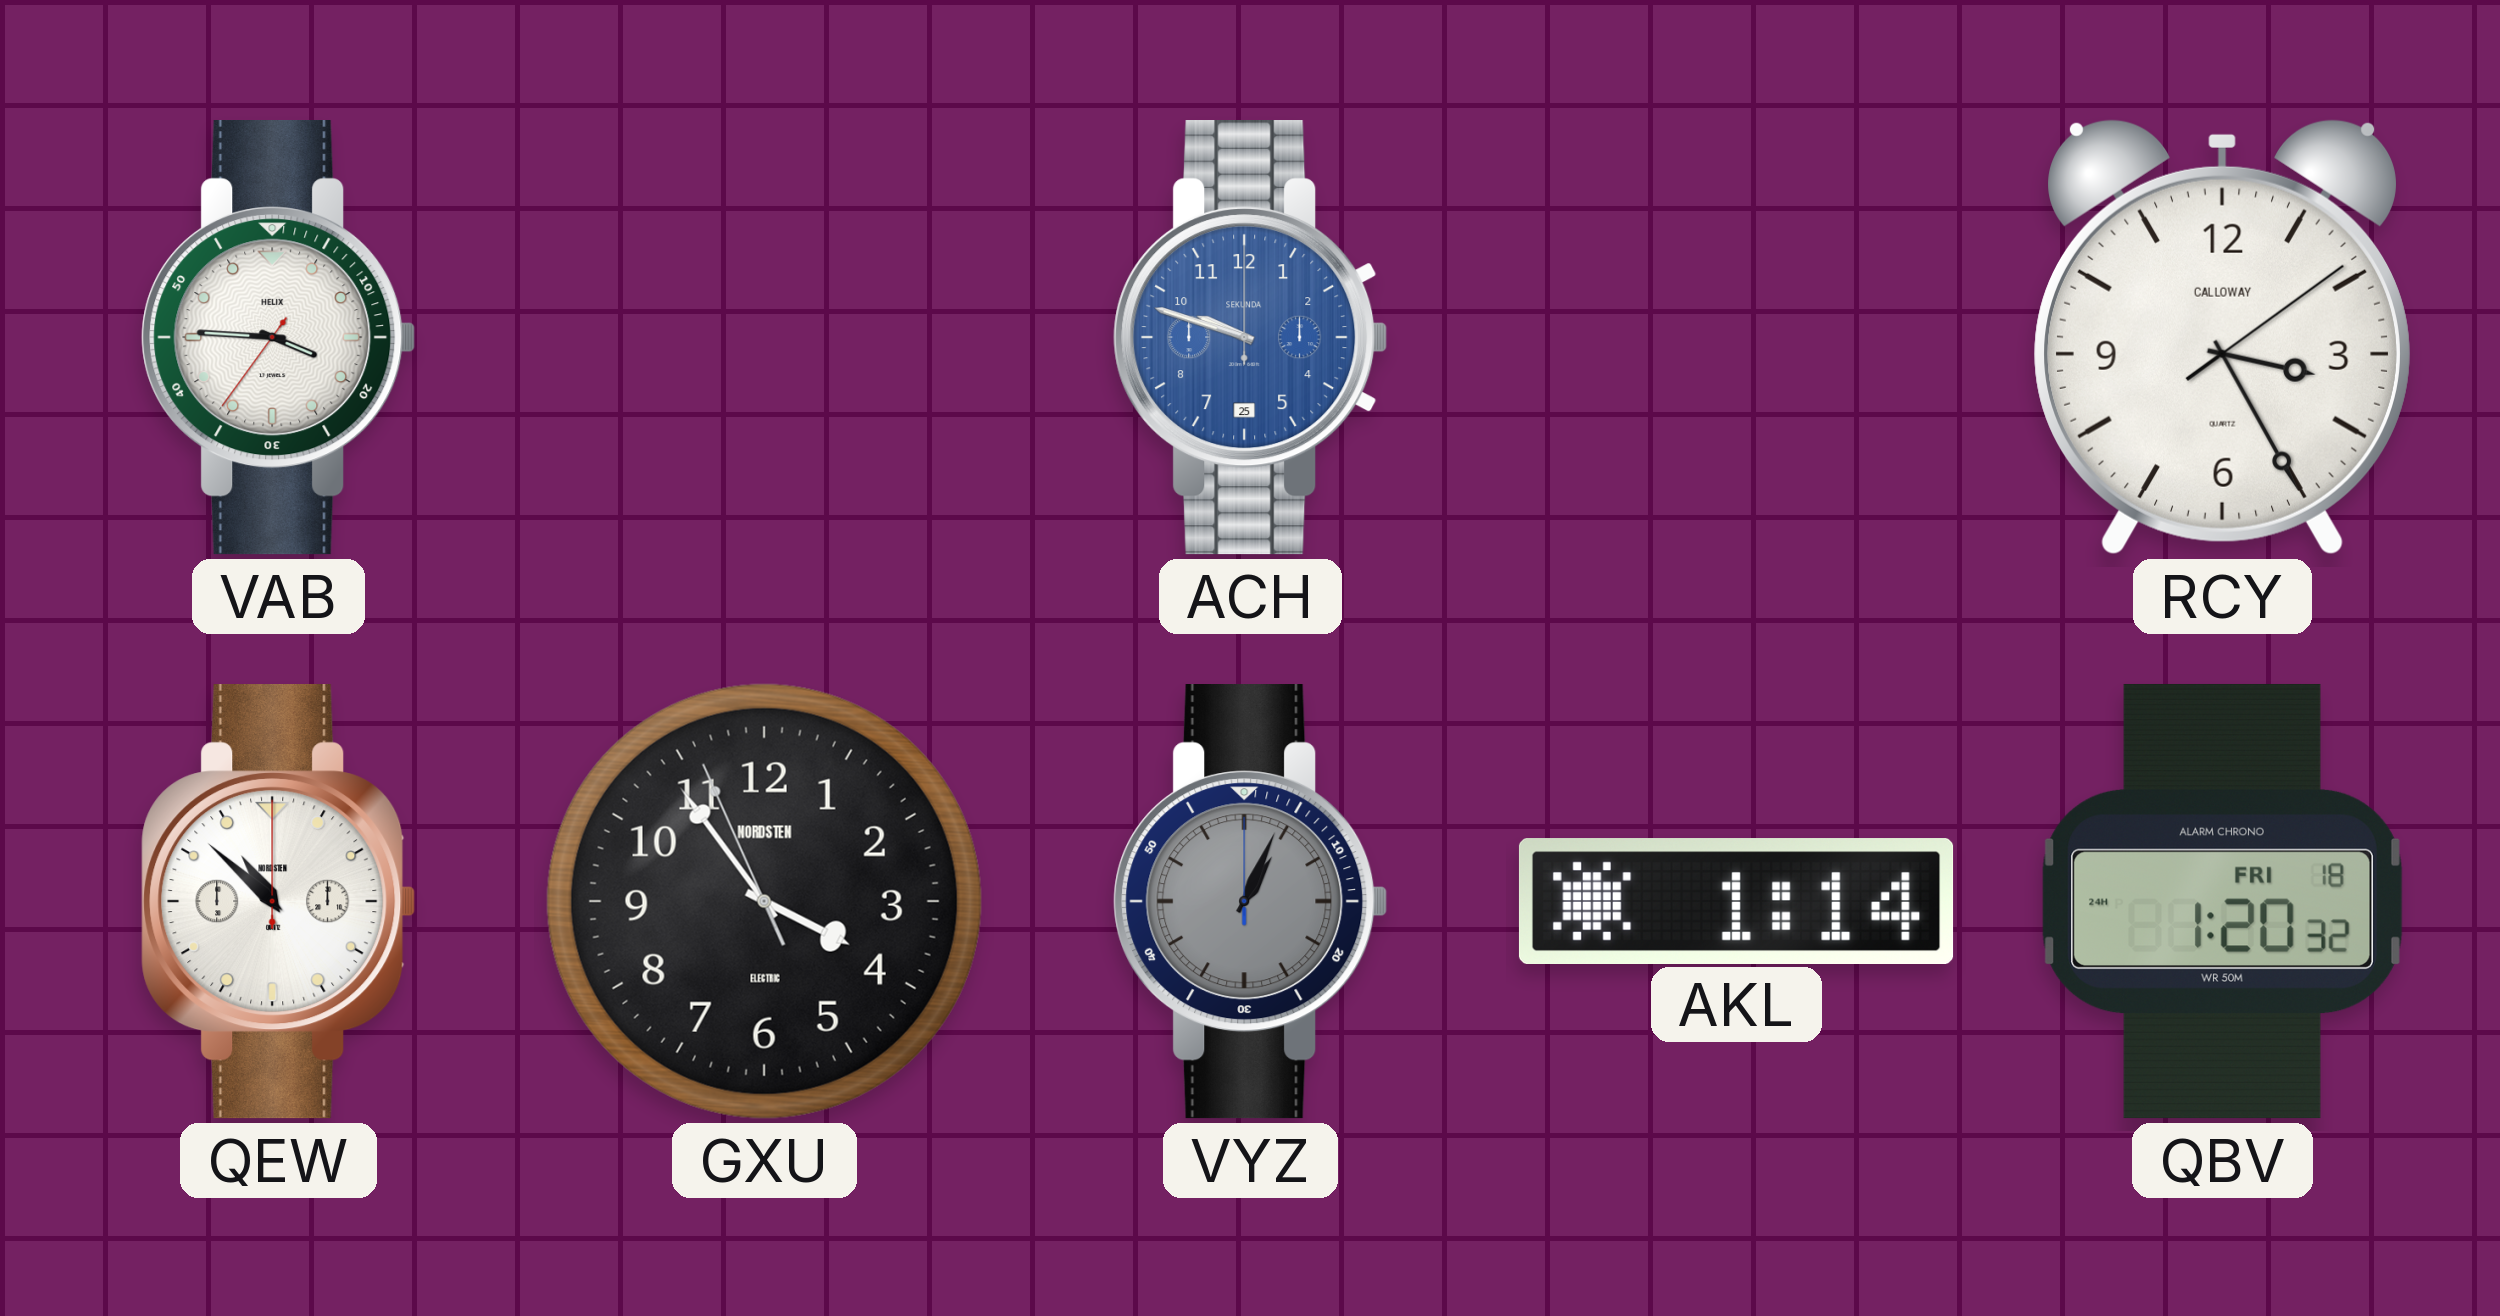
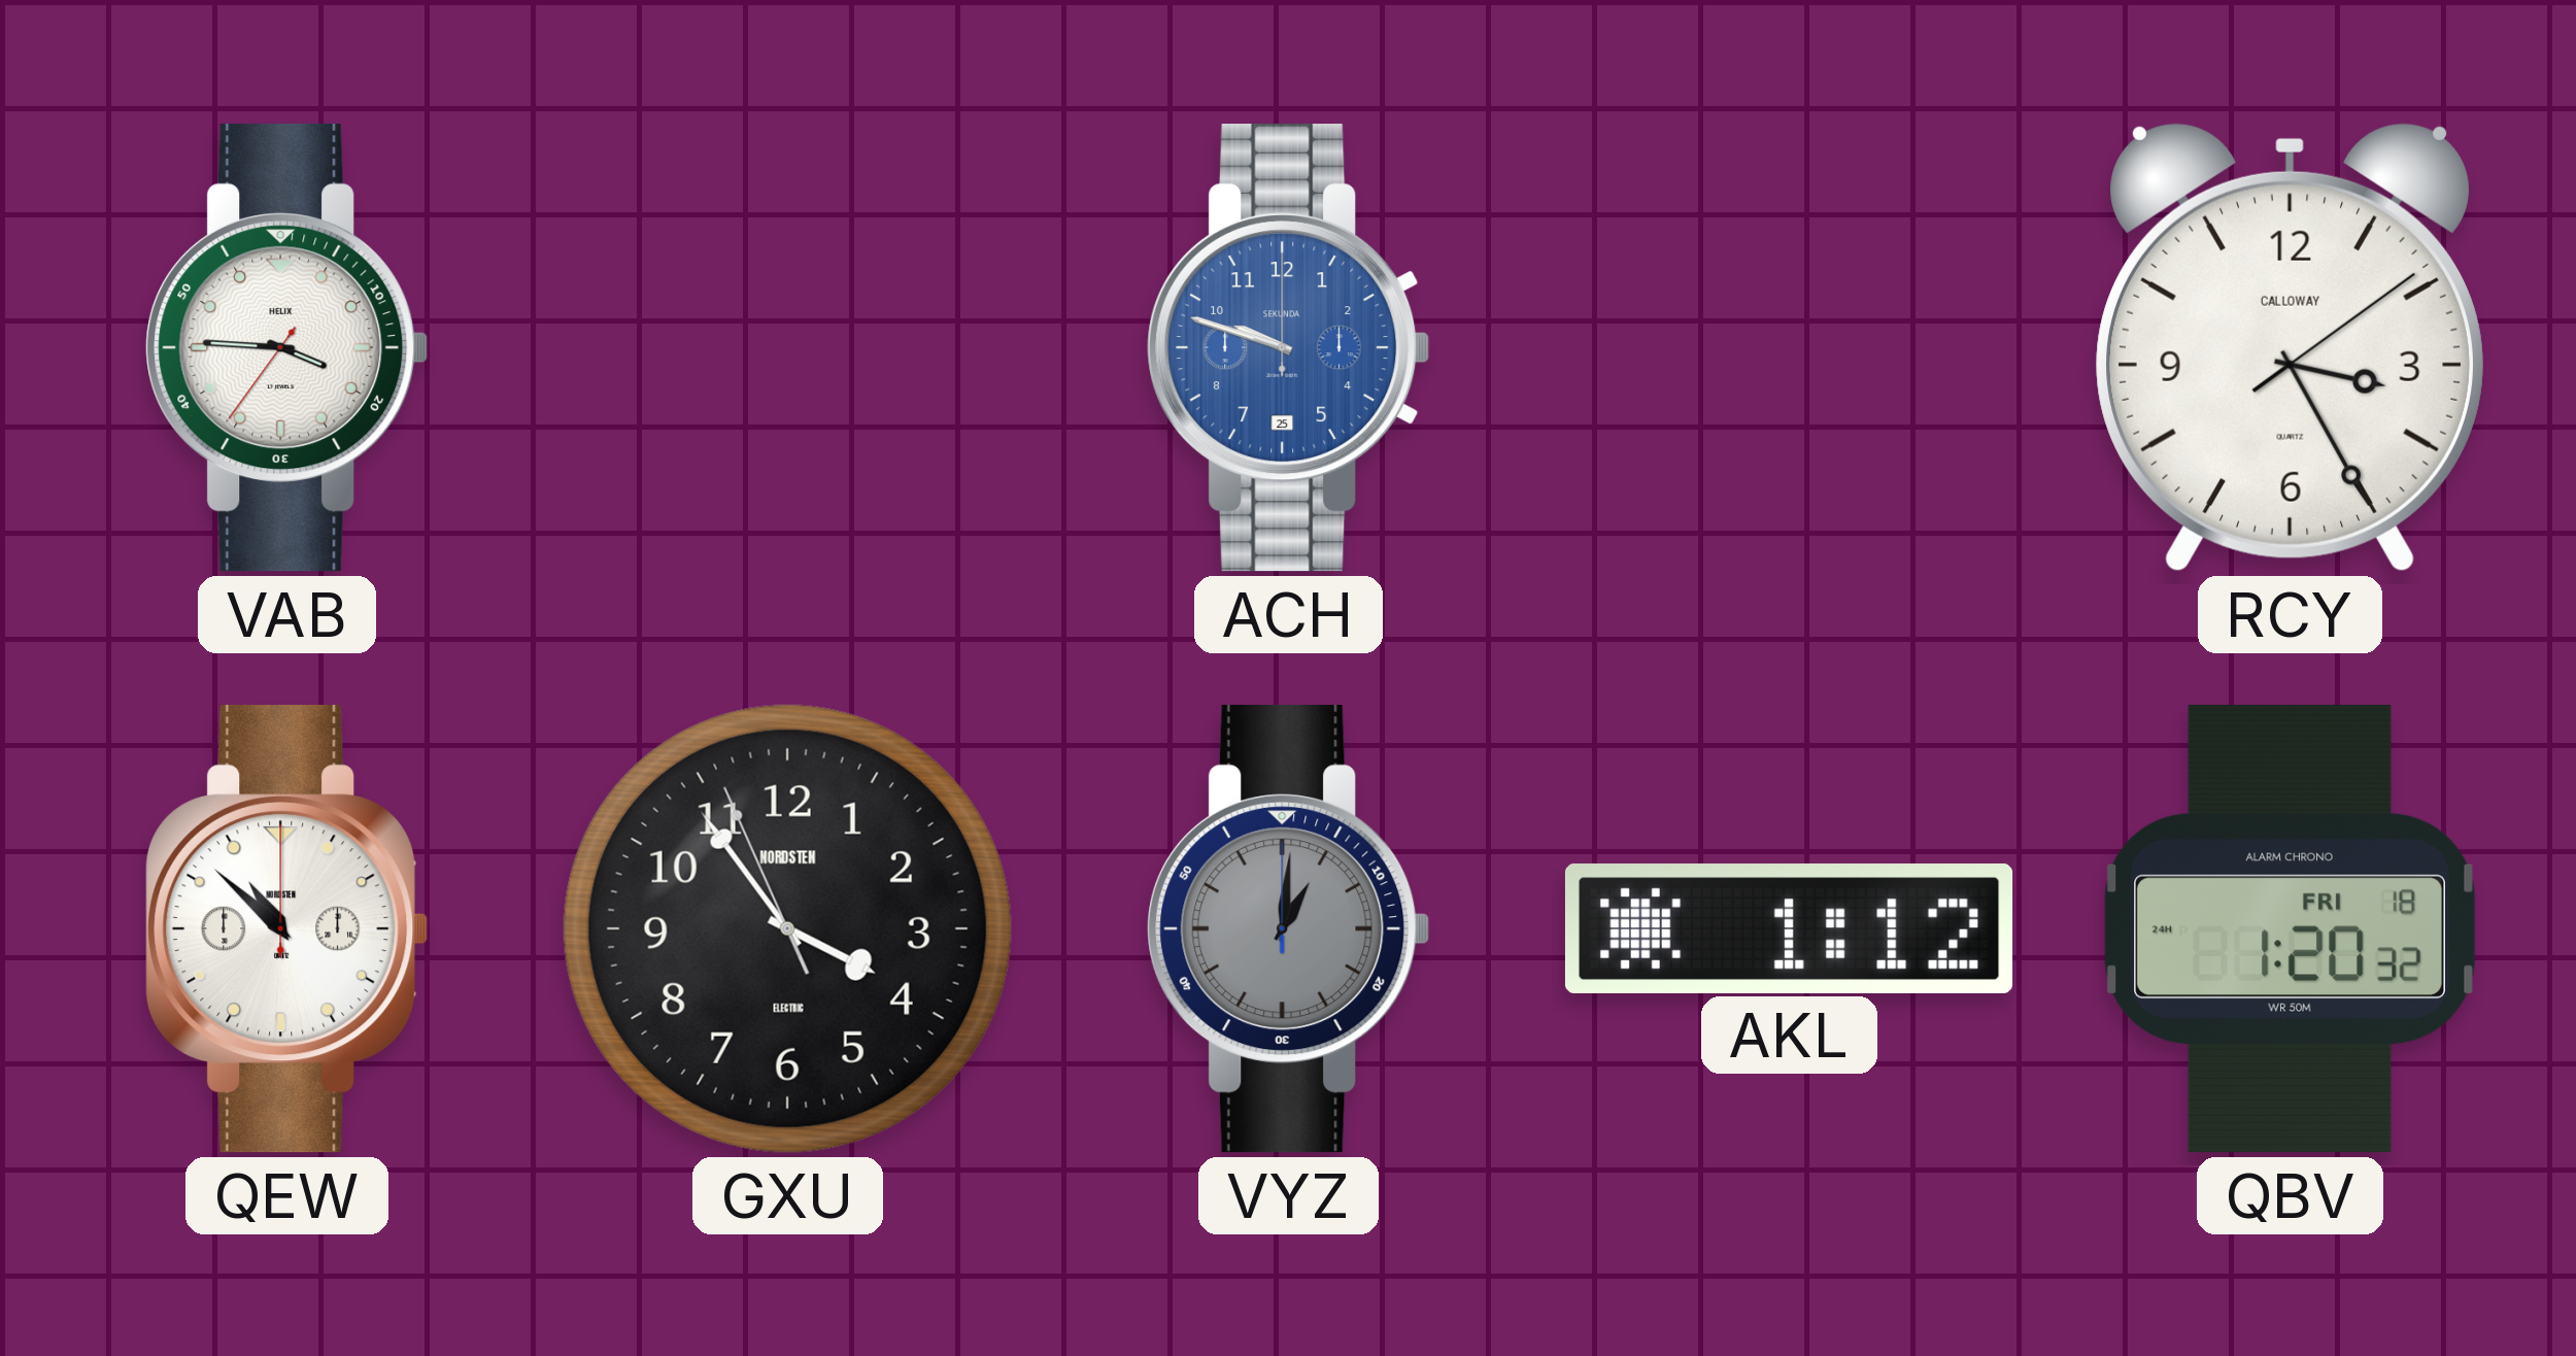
VYZ: 1:04 -> 1:01
AKL: 1:14 -> 1:12
